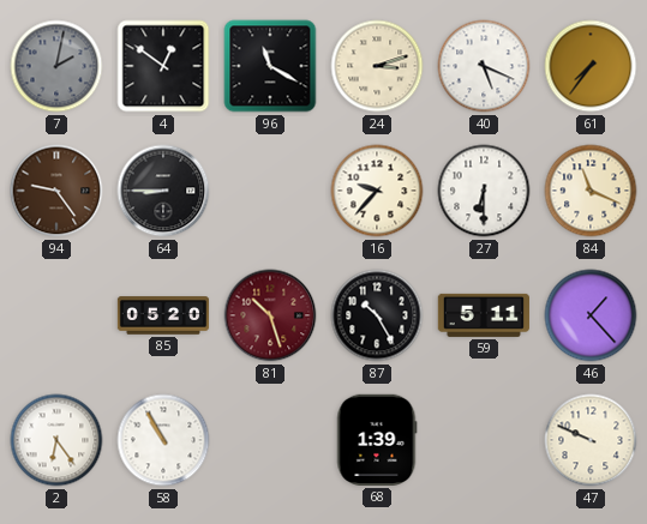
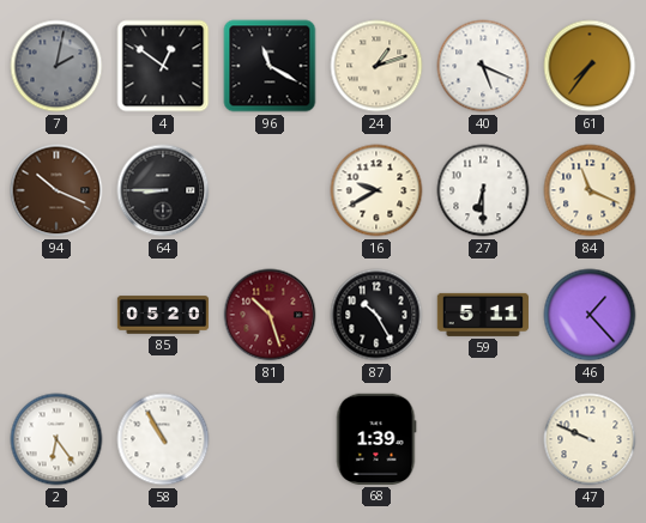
24: 3:12 -> 1:12
94: 9:24 -> 10:19
16: 9:37 -> 9:40
